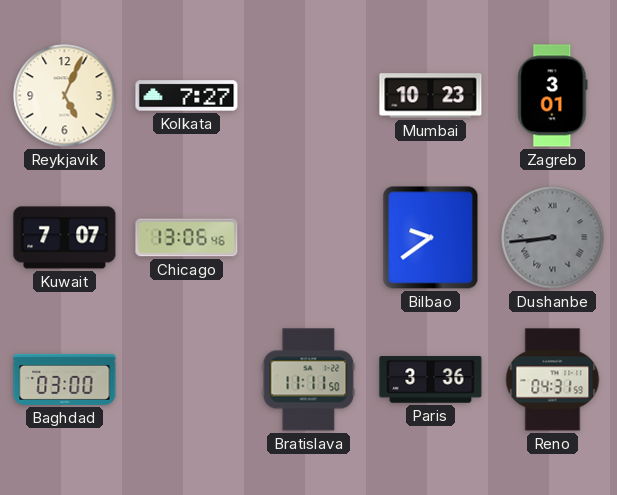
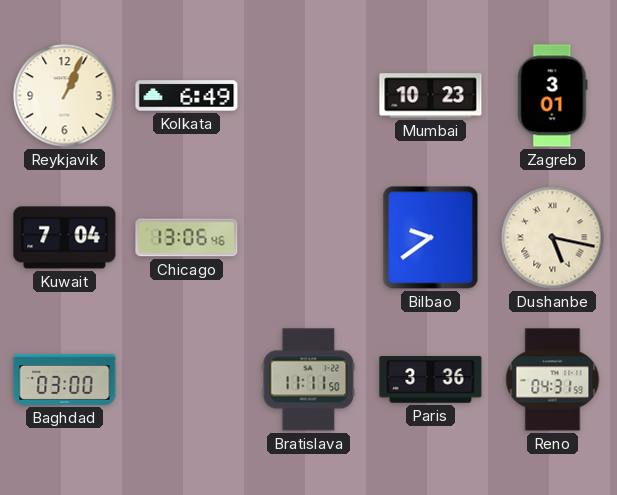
Reykjavik: 5:04 -> 1:04
Kolkata: 7:27 -> 6:49
Kuwait: 7:07 -> 7:04
Dushanbe: 8:44 -> 5:17
Dushanbe dial: grey -> cream
